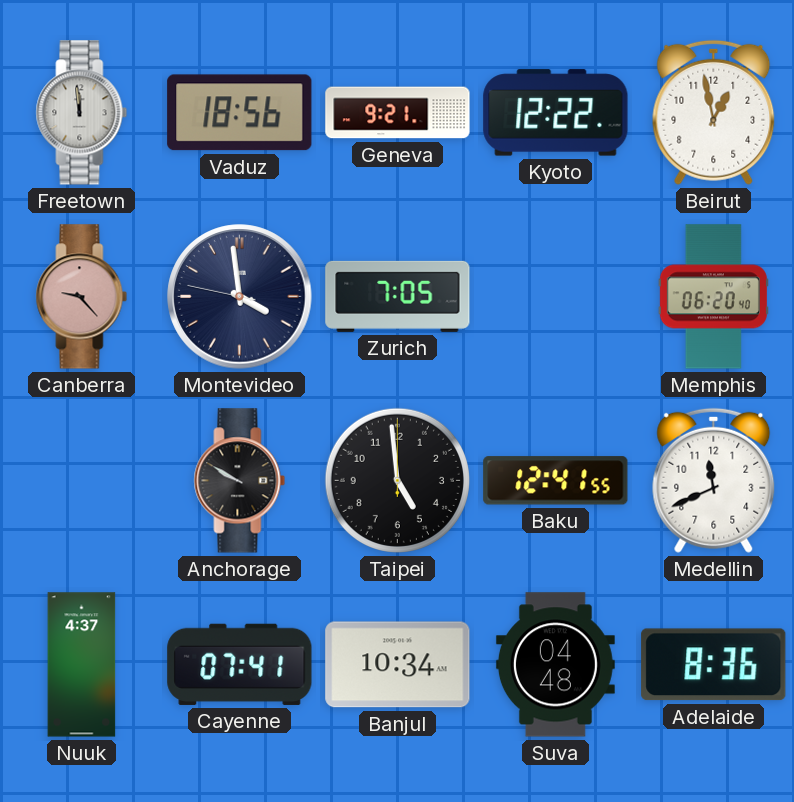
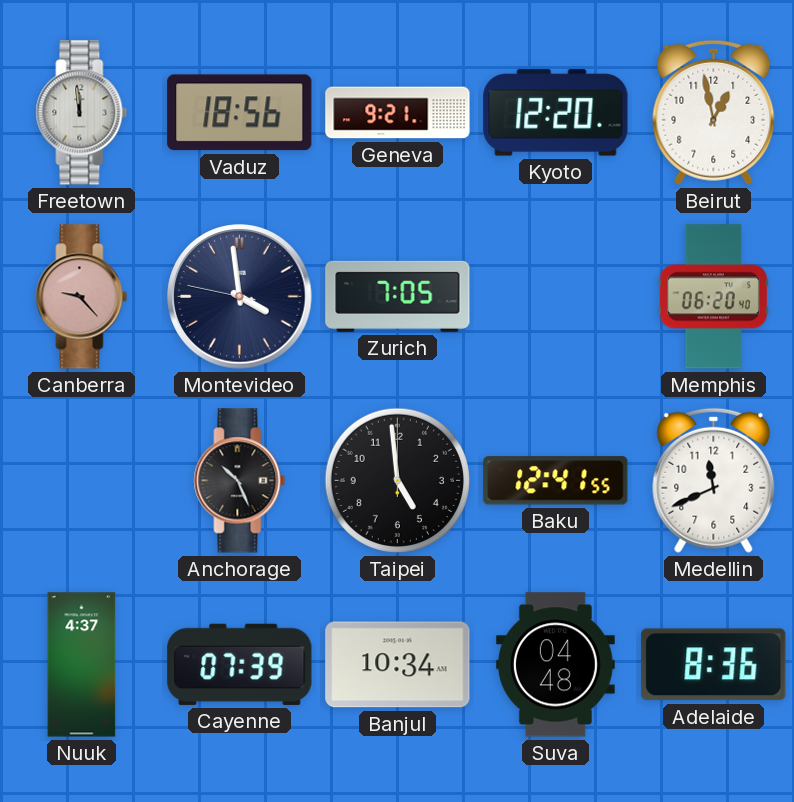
Kyoto: 12:22 -> 12:20
Anchorage: 9:50 -> 10:26
Cayenne: 07:41 -> 07:39
